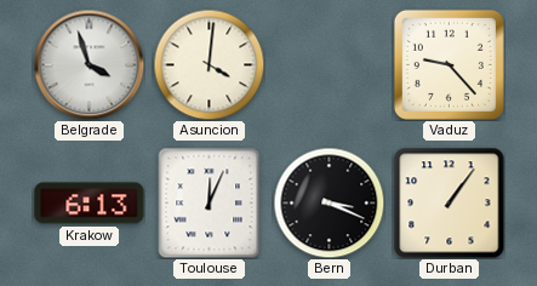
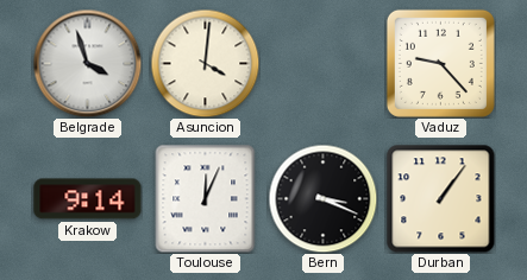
Krakow: 6:13 -> 9:14
